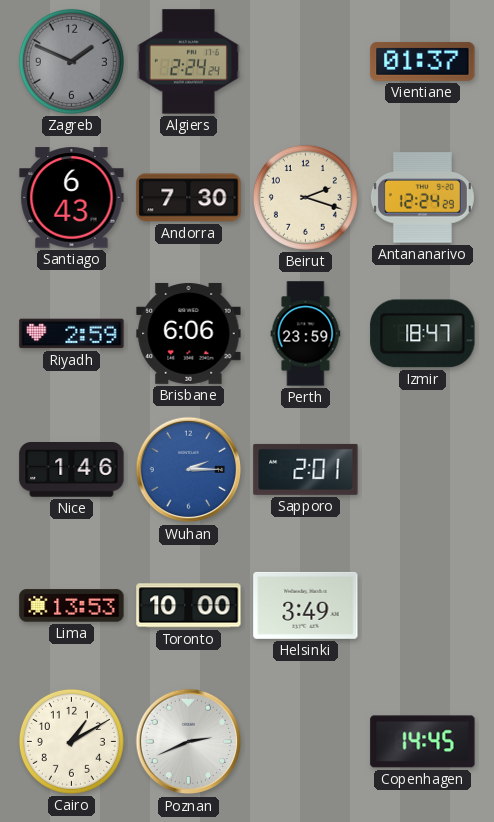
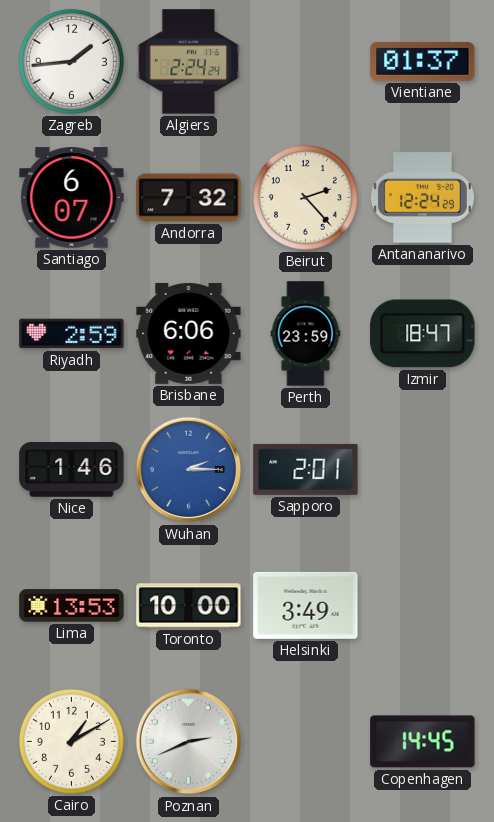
Zagreb: 1:49 -> 1:44
Zagreb dial: grey -> white
Santiago: 6:43 -> 6:07
Andorra: 7:30 -> 7:32
Beirut: 2:18 -> 2:23
